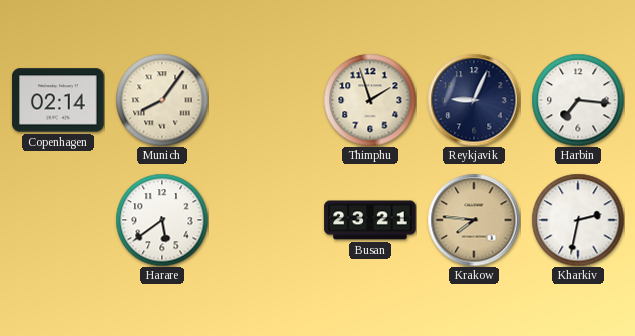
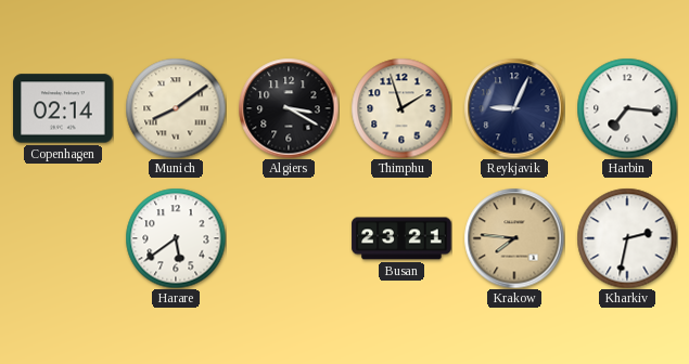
Munich: 8:06 -> 8:09
Algiers: none -> 3:20
